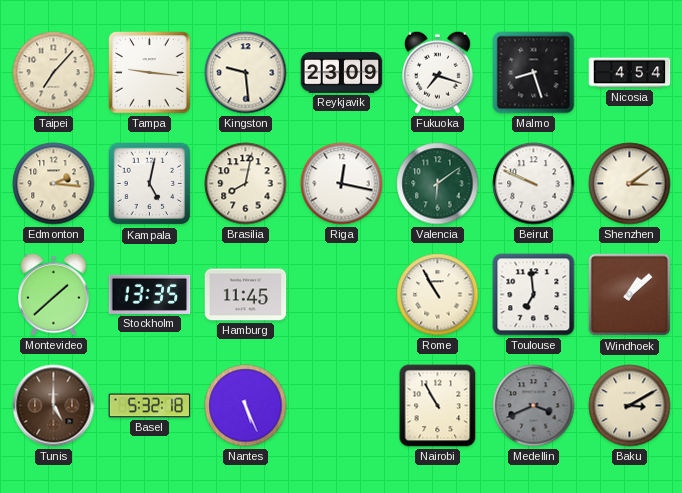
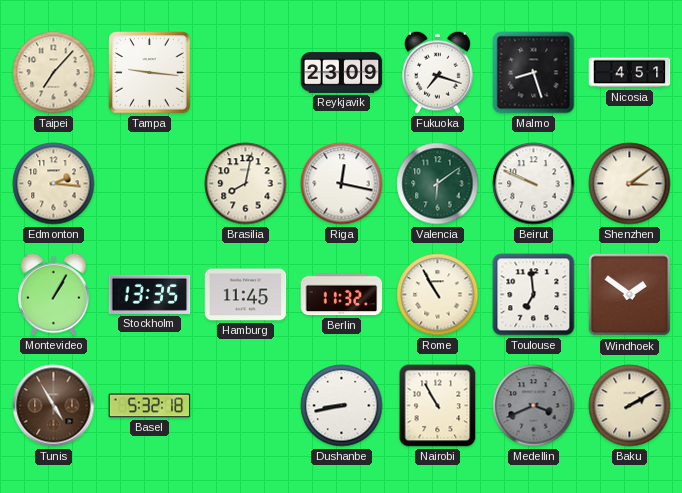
Kingston: 9:29 -> none
Nicosia: 4:54 -> 4:51
Kampala: 5:02 -> none
Montevideo: 1:38 -> 1:05
Berlin: none -> 11:32
Windhoek: 1:08 -> 1:51
Tunis: 5:00 -> 4:55
Nantes: 5:26 -> none
Dushanbe: none -> 8:43
Baku: 3:10 -> 2:10
